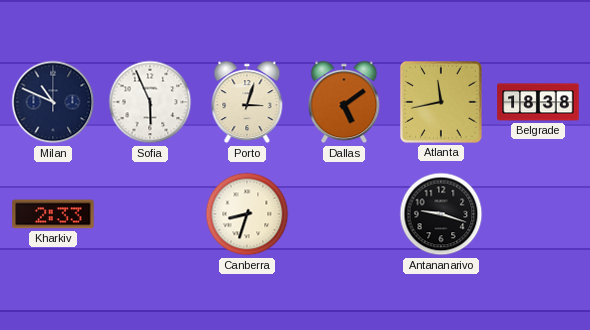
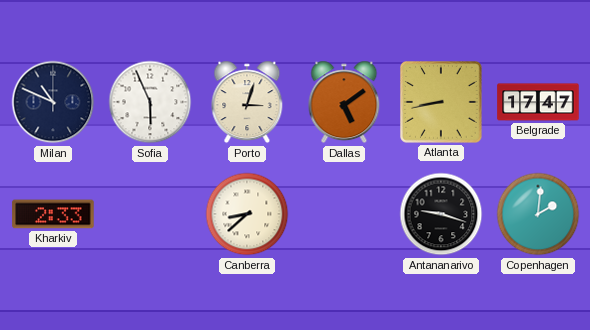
Atlanta: 11:43 -> 8:43
Belgrade: 18:38 -> 17:47
Canberra: 8:33 -> 8:38
Copenhagen: none -> 2:01
